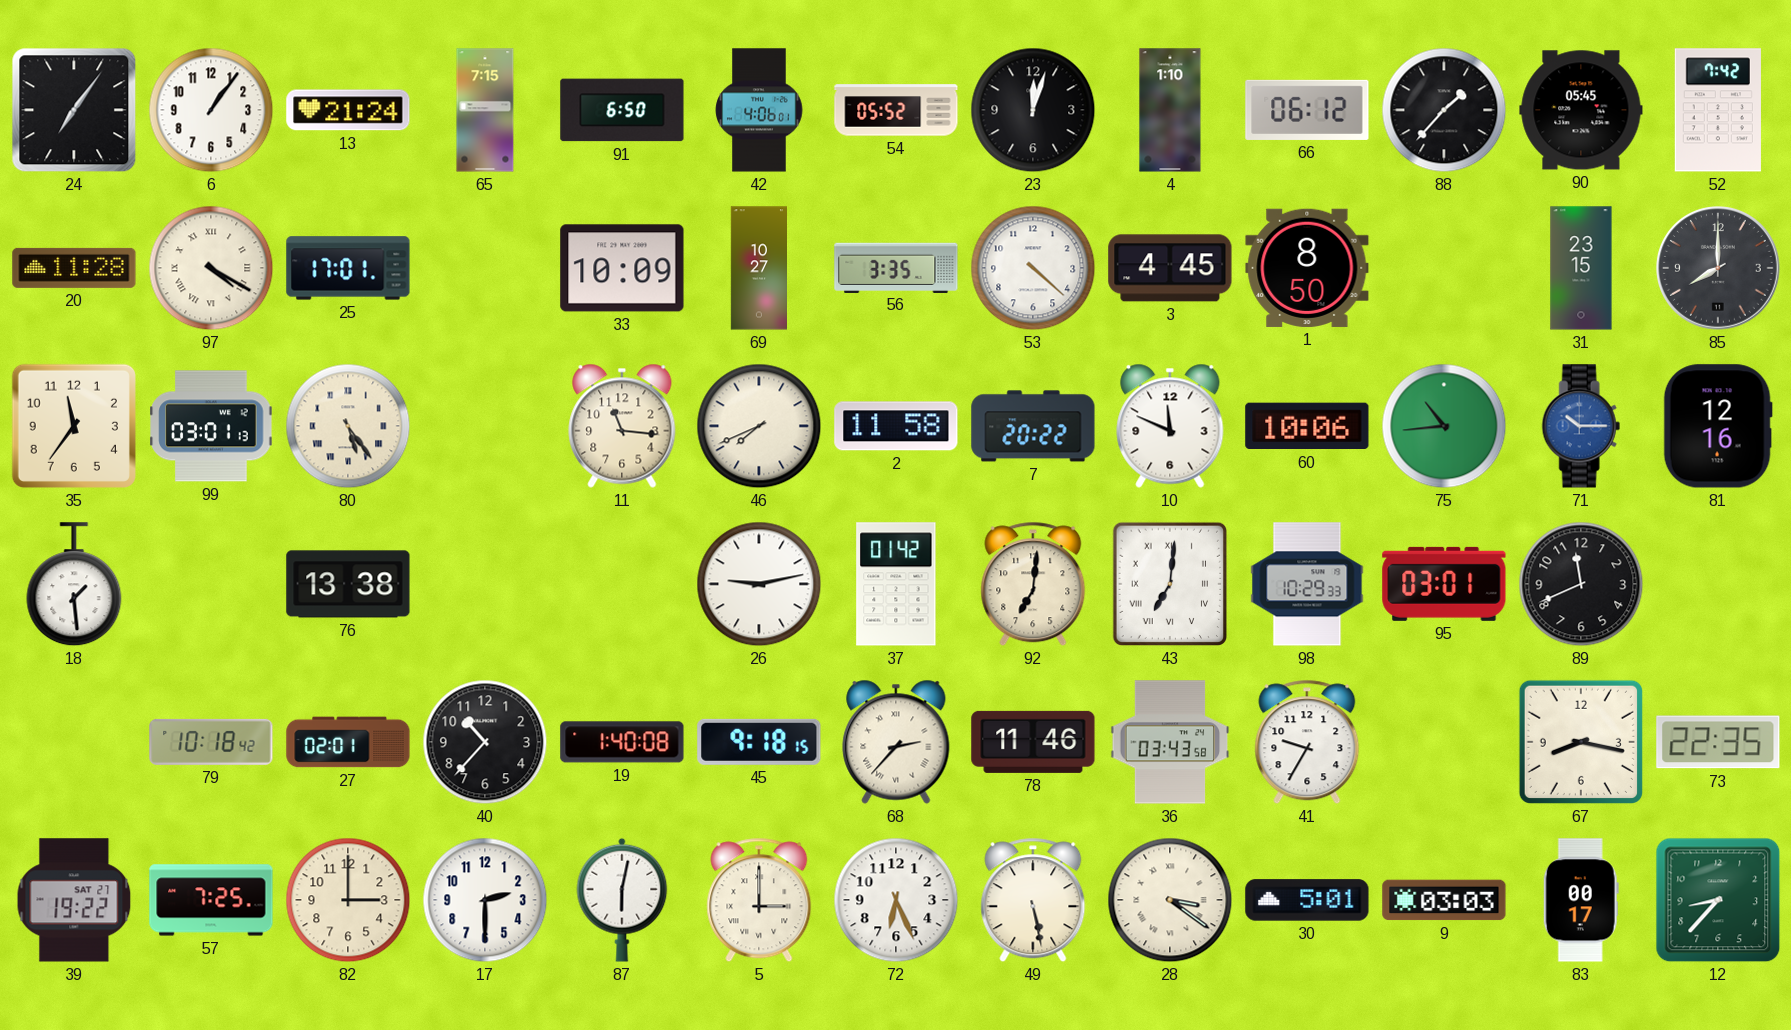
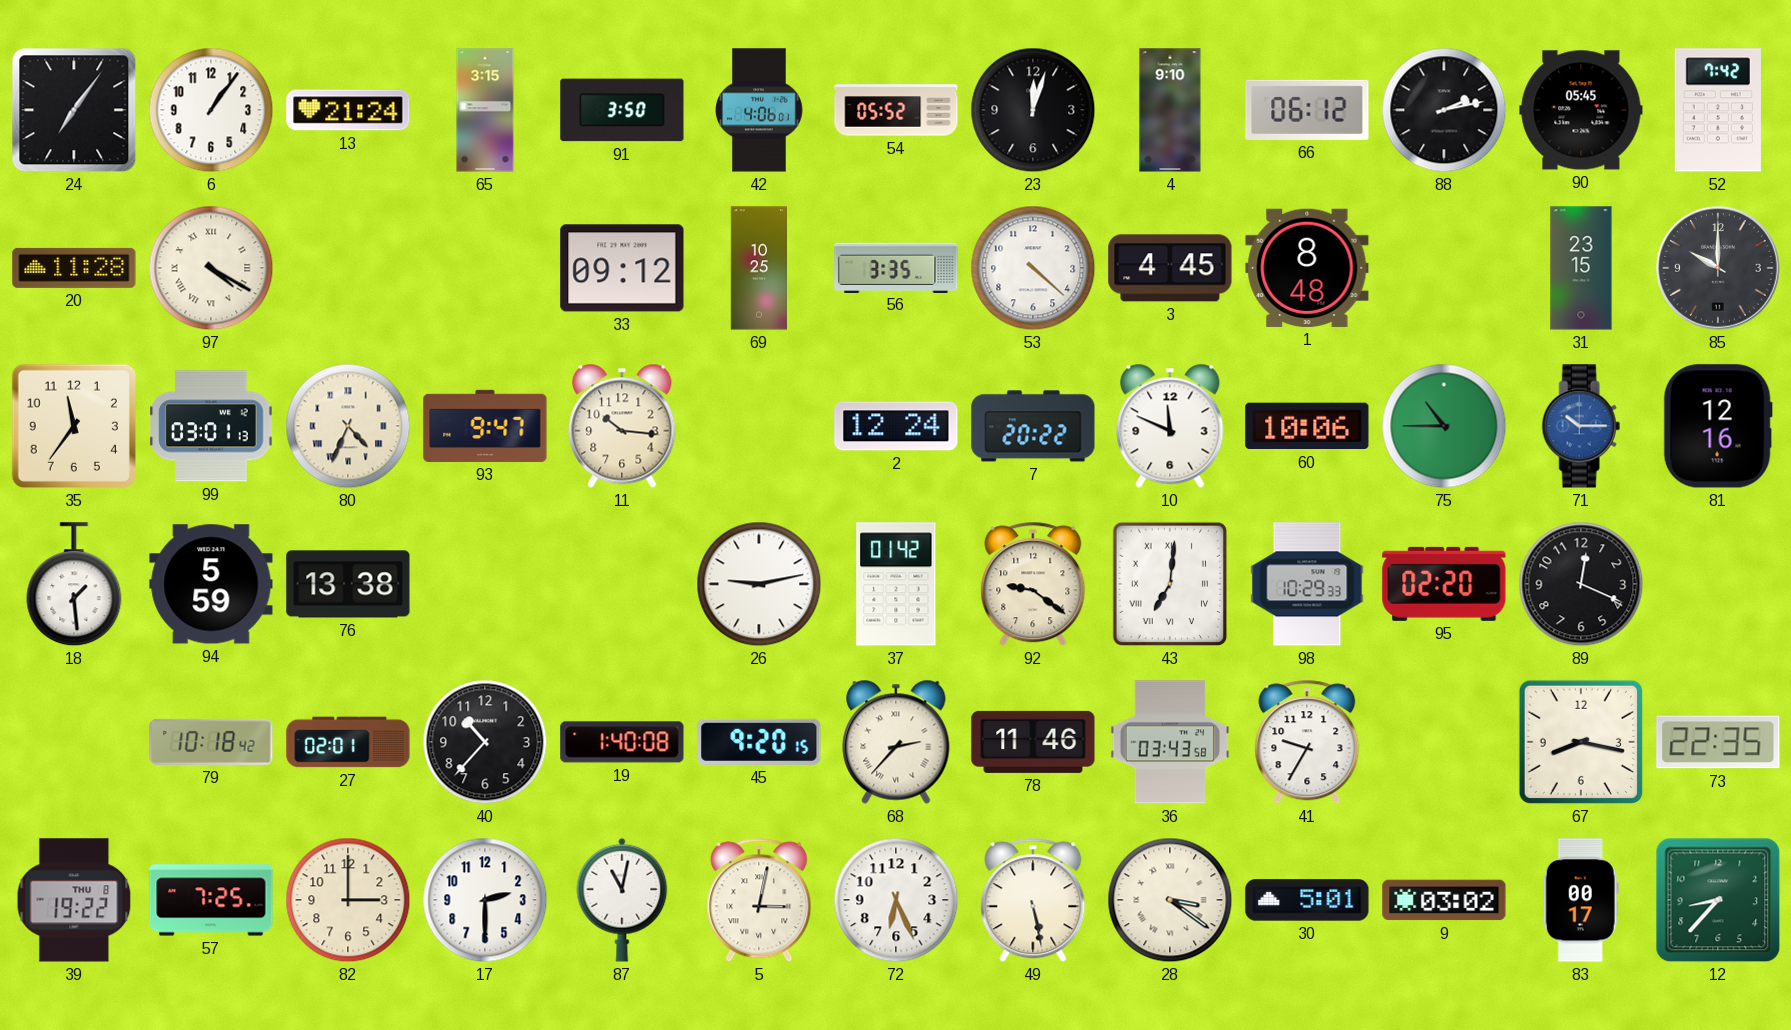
65: 7:15 -> 3:15
91: 6:50 -> 3:50
4: 1:10 -> 9:10
88: 1:37 -> 2:13
25: 17:01 -> none
33: 10:09 -> 09:12
69: 10:27 -> 10:25
1: 8:50 -> 8:48
85: 8:00 -> 10:00
80: 5:24 -> 4:34
93: none -> 9:47
11: 11:16 -> 10:16
46: 7:41 -> none
2: 11:58 -> 12:24
75: 10:44 -> 10:45
94: none -> 5:59
92: 7:01 -> 9:21
95: 03:01 -> 02:20
89: 11:41 -> 12:19
45: 9:18 -> 9:20
39 date: SAT 27 -> THU 8
87: 6:02 -> 11:02
5: 3:00 -> 3:02
9: 03:03 -> 03:02
